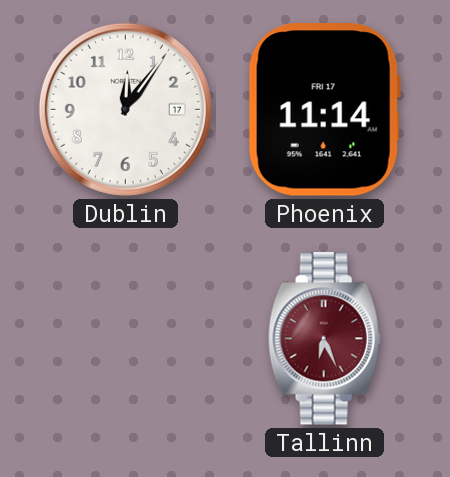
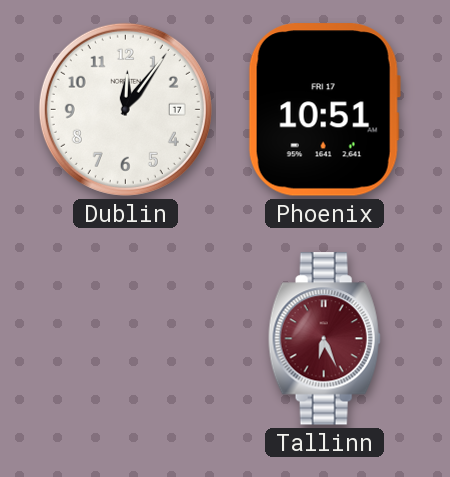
Phoenix: 11:14 -> 10:51
